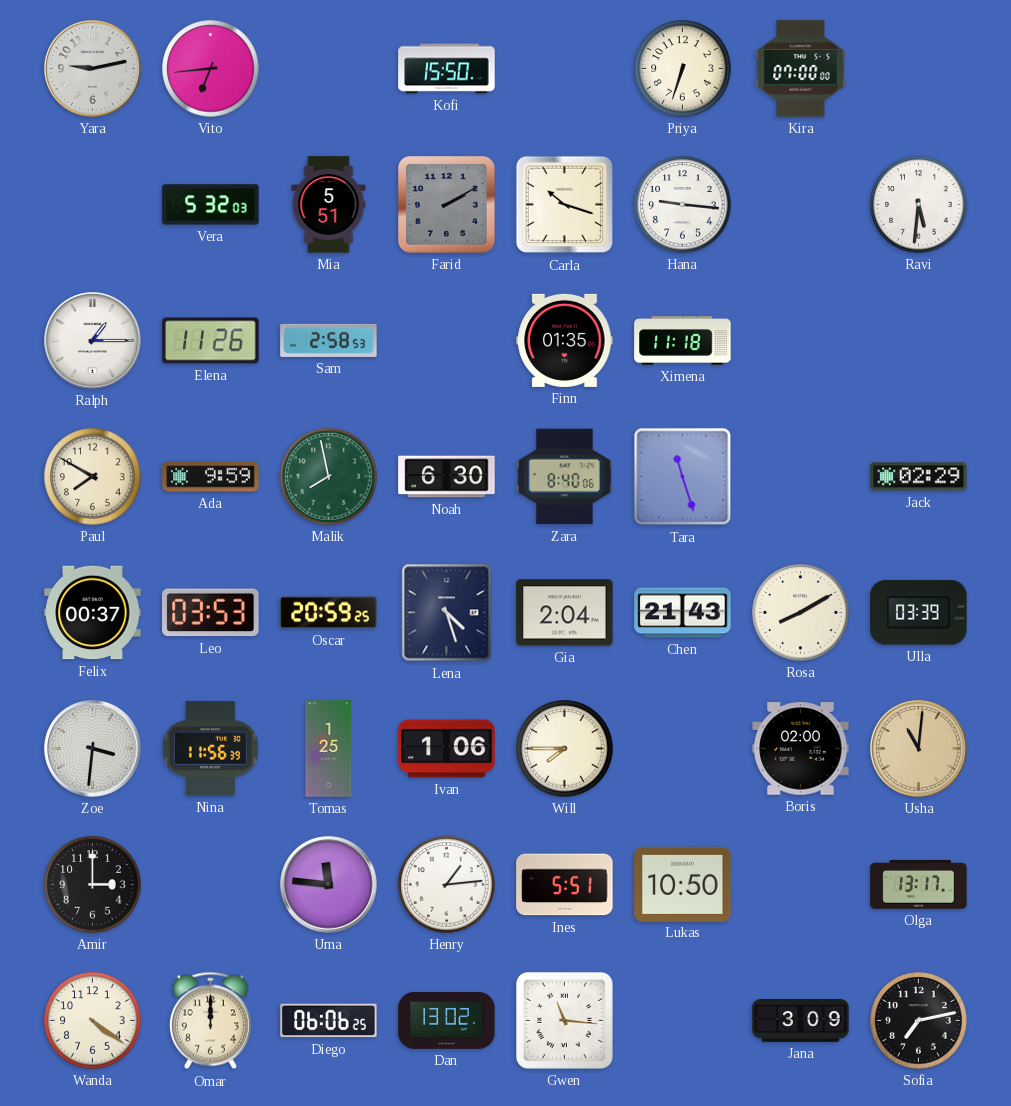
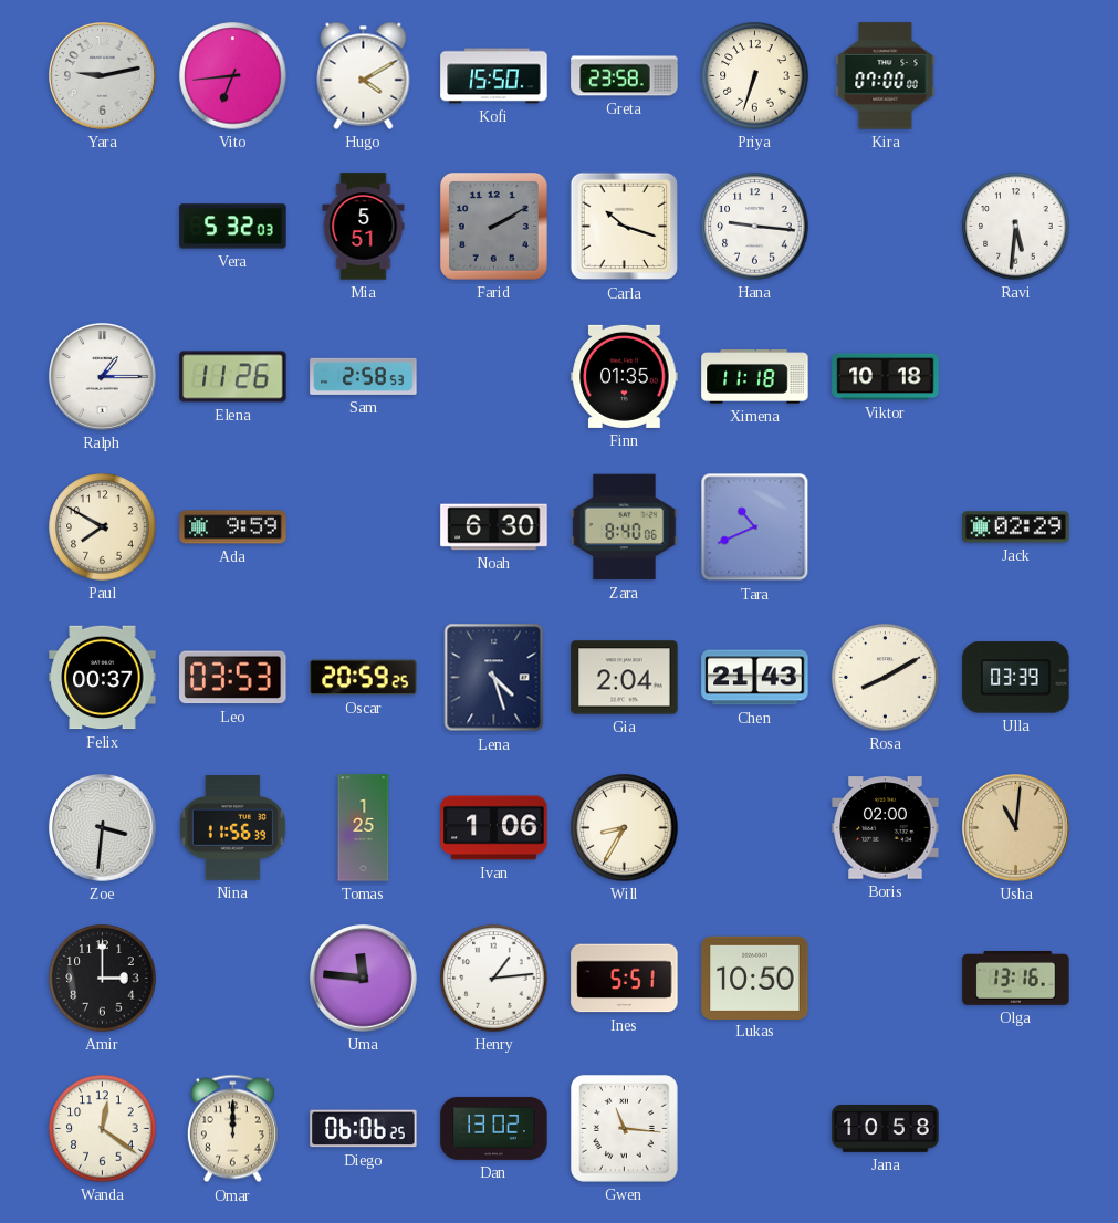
Hugo: none -> 4:10
Greta: none -> 23:58
Viktor: none -> 10:18
Malik: 7:58 -> none
Tara: 11:27 -> 10:41
Will: 7:45 -> 8:35
Olga: 13:17 -> 13:16
Wanda: 4:21 -> 12:21
Jana: 3:09 -> 10:58
Sofia: 7:13 -> none
